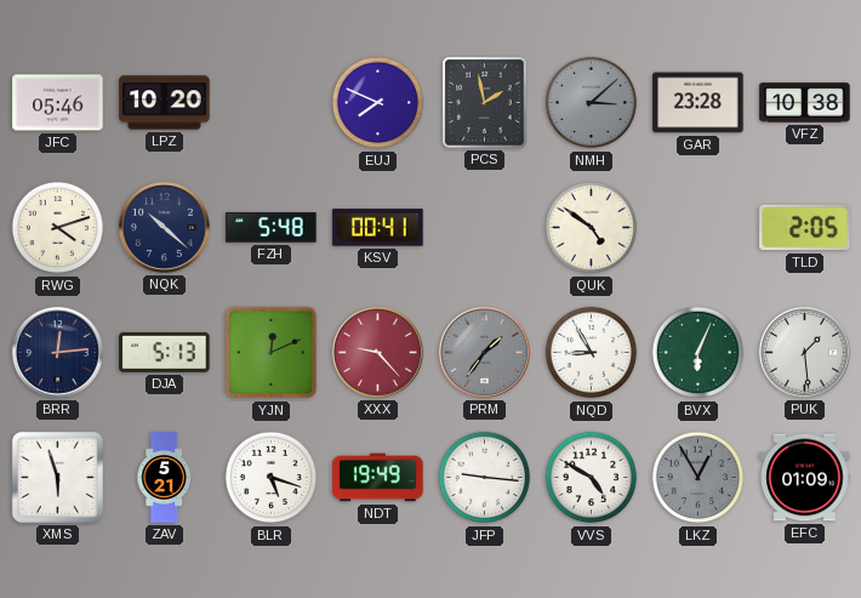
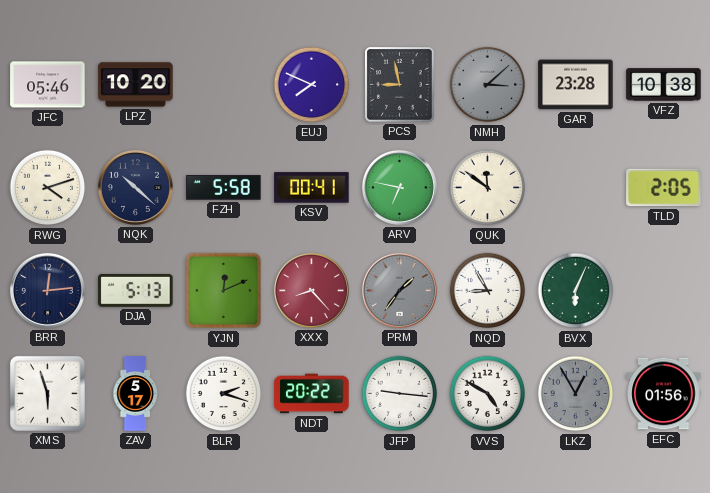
PCS: 1:58 -> 8:58
FZH: 5:48 -> 5:58
ARV: none -> 6:47
QUK: 4:51 -> 11:51
XXX: 9:23 -> 8:23
PUK: 1:29 -> none
ZAV: 5:21 -> 5:17
BLR: 5:18 -> 2:18
NDT: 19:49 -> 20:22
EFC: 01:09 -> 01:56
